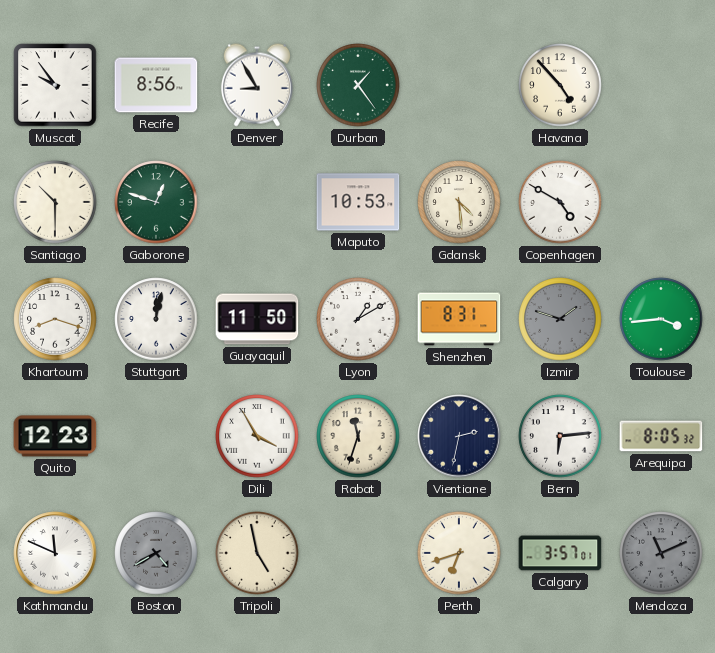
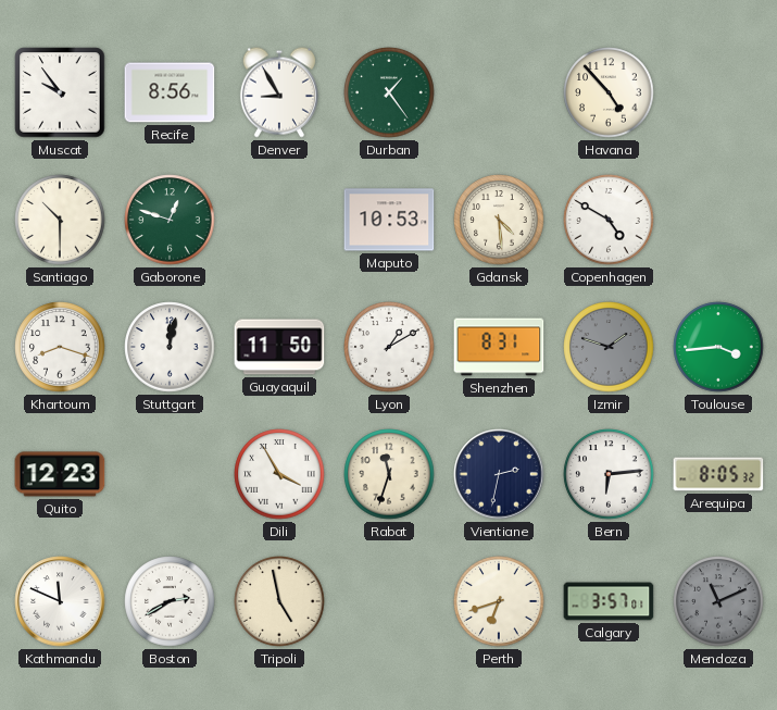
Boston: 4:40 -> 2:40
Boston dial: grey -> white
